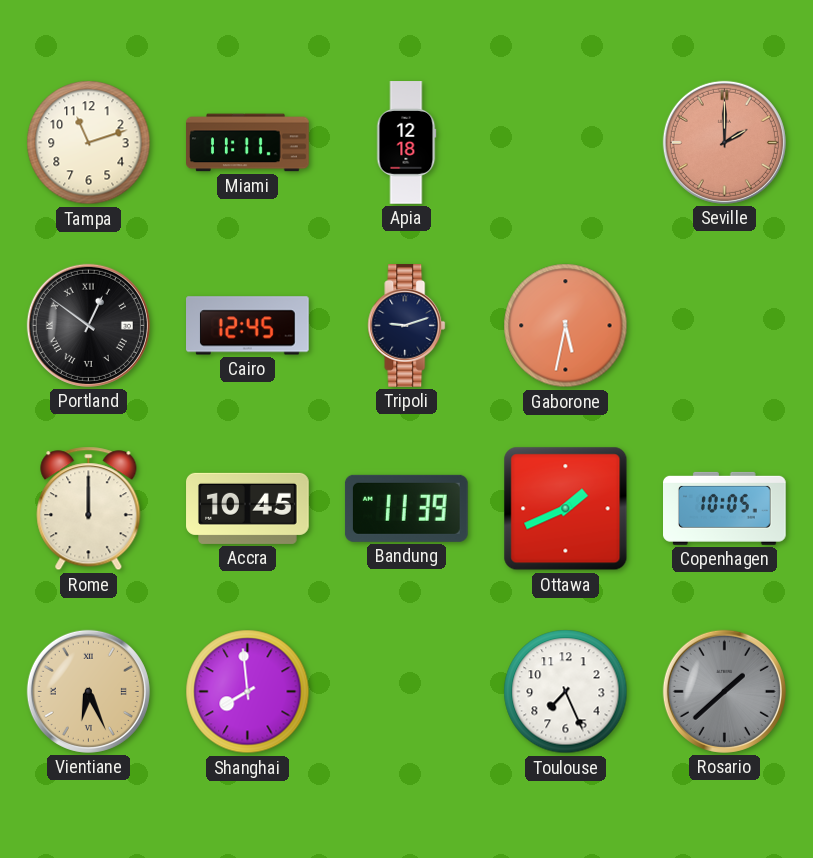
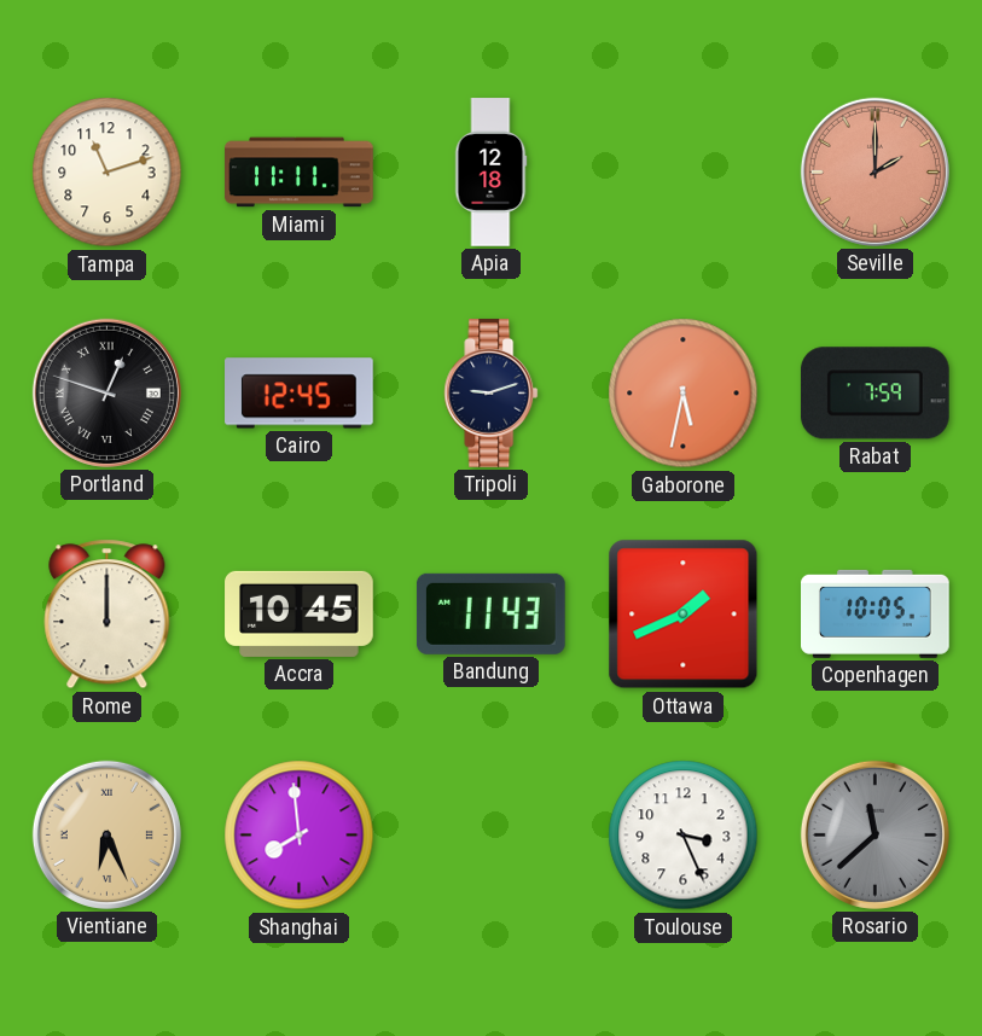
Portland: 12:51 -> 12:48
Rabat: none -> 7:59
Bandung: 11:39 -> 11:43
Toulouse: 7:26 -> 3:26
Rosario: 1:38 -> 11:38
